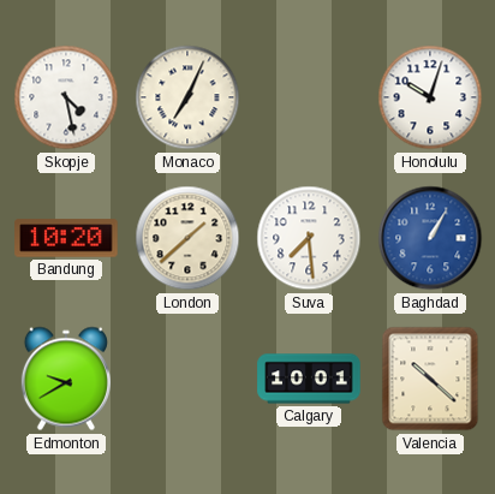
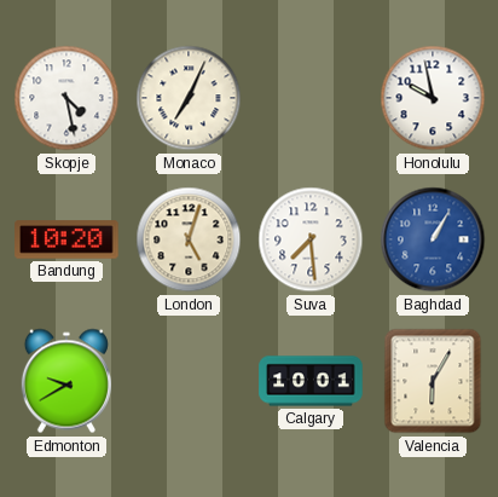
Honolulu: 10:03 -> 9:58
London: 1:38 -> 5:03
Valencia: 10:22 -> 6:05
